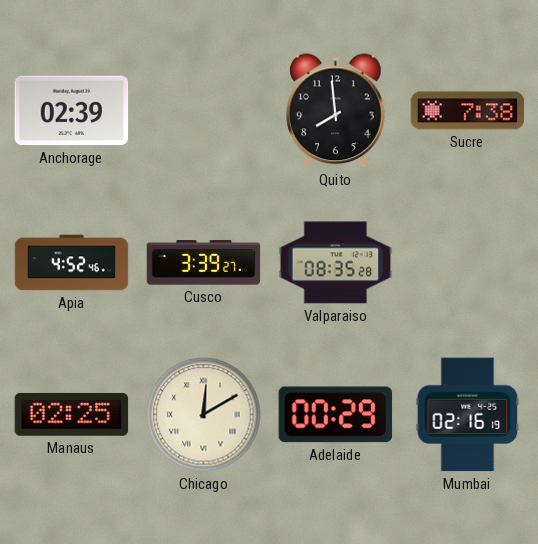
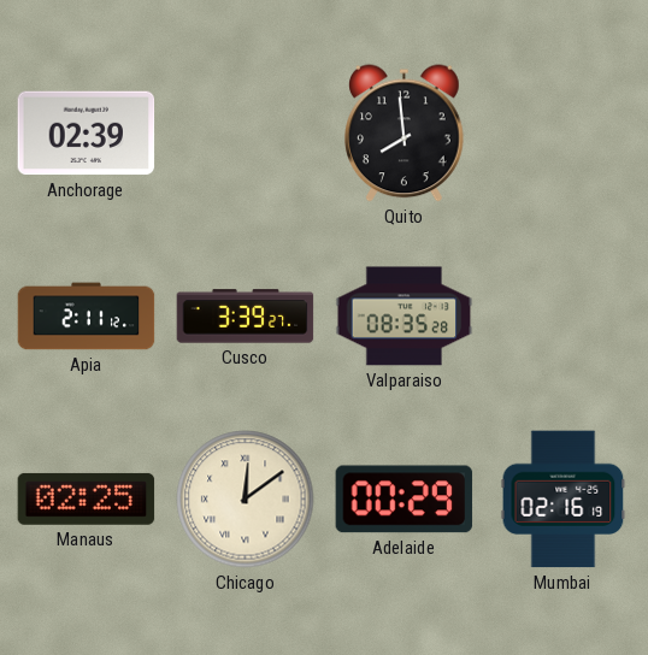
Sucre: 7:38 -> none
Apia: 4:52 -> 2:11
Chicago: 12:10 -> 12:09
